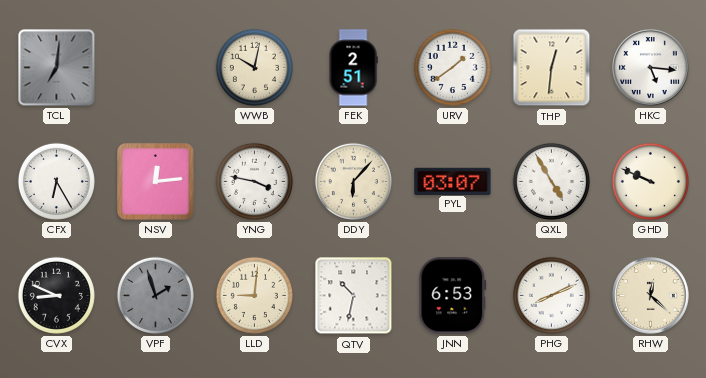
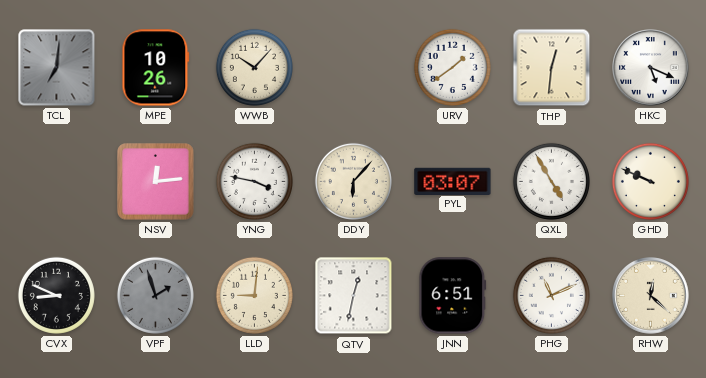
MPE: none -> 10:26
WWB: 10:02 -> 10:07
FEK: 2:51 -> none
HKC: 5:16 -> 5:19
CFX: 6:25 -> none
QTV: 10:32 -> 12:32
JNN: 6:53 -> 6:51
PHG: 8:11 -> 11:11
